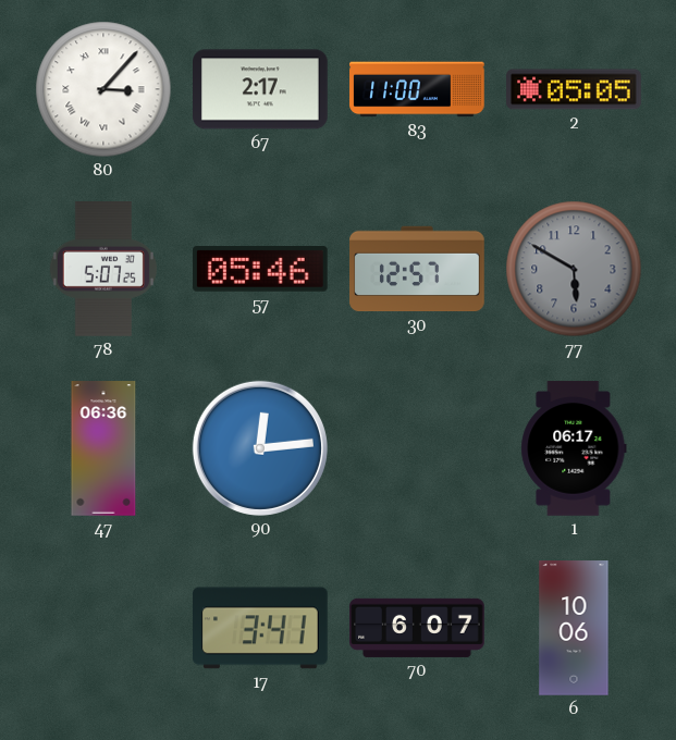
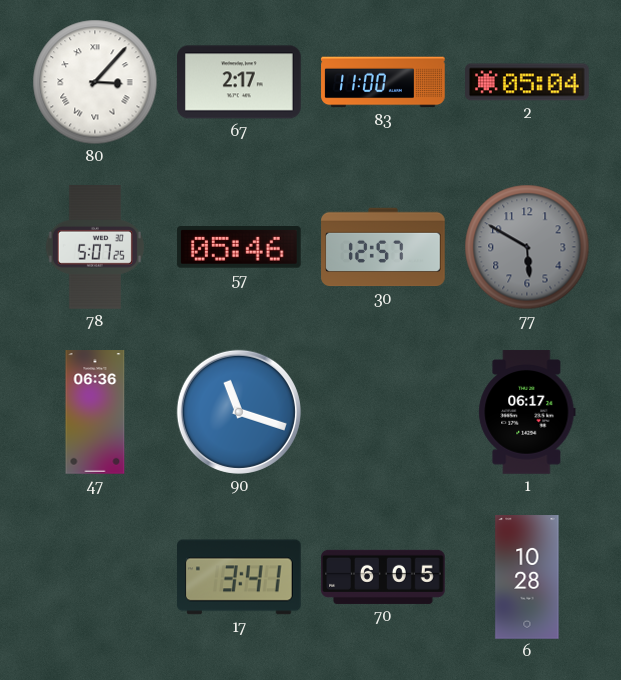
2: 05:05 -> 05:04
90: 12:14 -> 11:18
70: 6:07 -> 6:05
6: 10:06 -> 10:28
